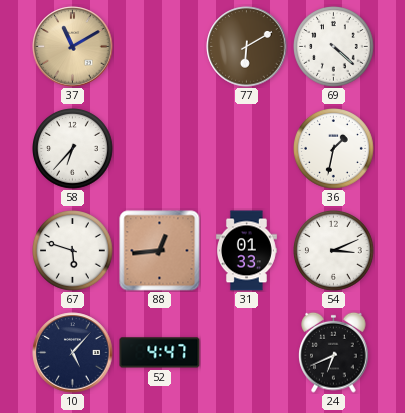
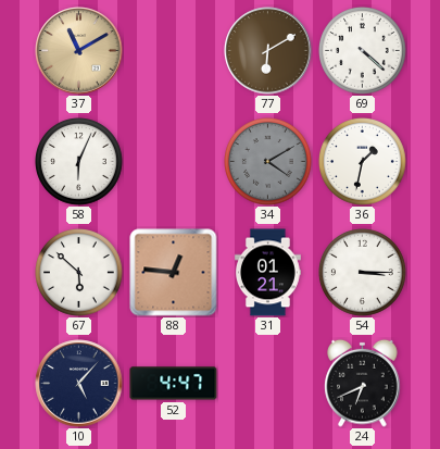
58: 6:37 -> 6:04
34: none -> 4:10
67: 5:48 -> 5:52
88: 12:44 -> 12:46
31: 01:33 -> 01:21
54: 3:11 -> 3:15
